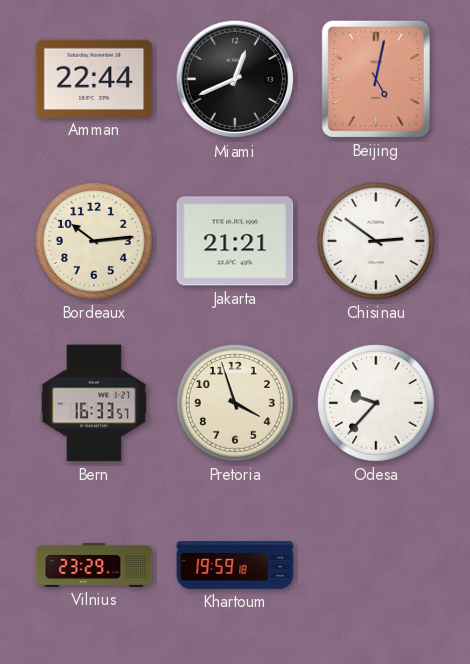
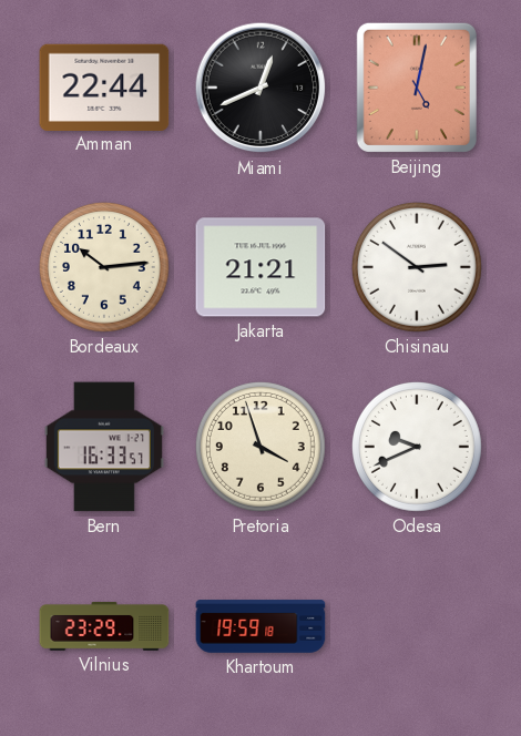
Odesa: 9:37 -> 9:41
